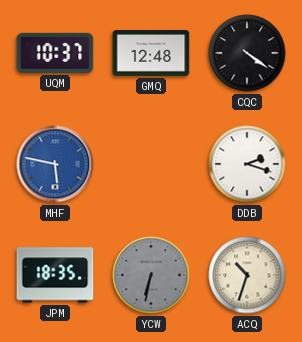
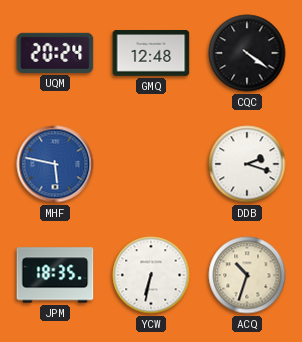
UQM: 10:37 -> 20:24
YCW dial: grey -> white
